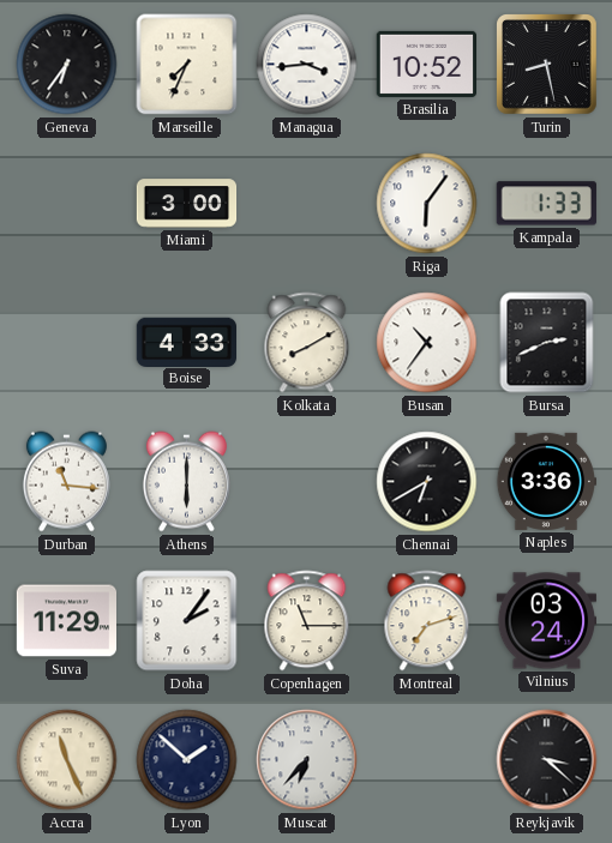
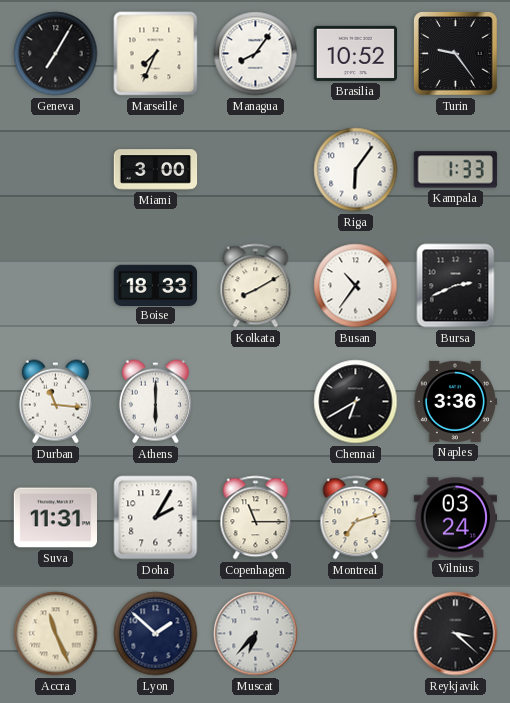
Geneva: 6:36 -> 7:05
Managua: 3:44 -> 8:06
Turin: 8:28 -> 9:24
Boise: 4:33 -> 18:33
Suva: 11:29 -> 11:31
Doha: 2:06 -> 2:05
